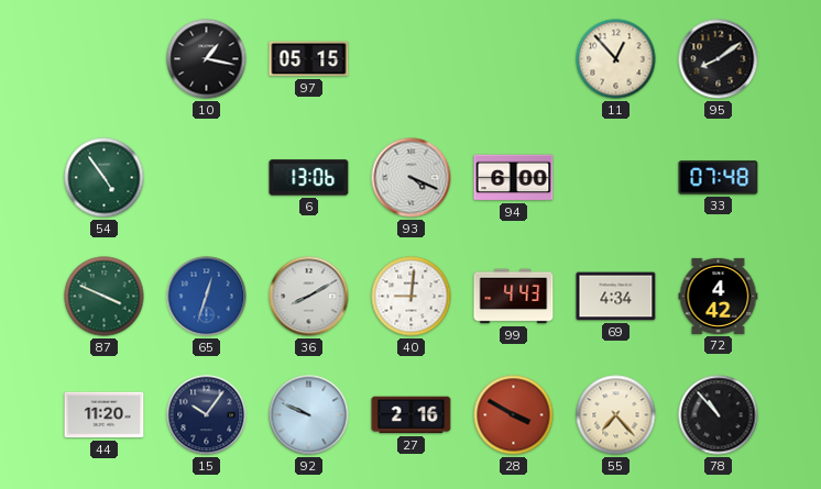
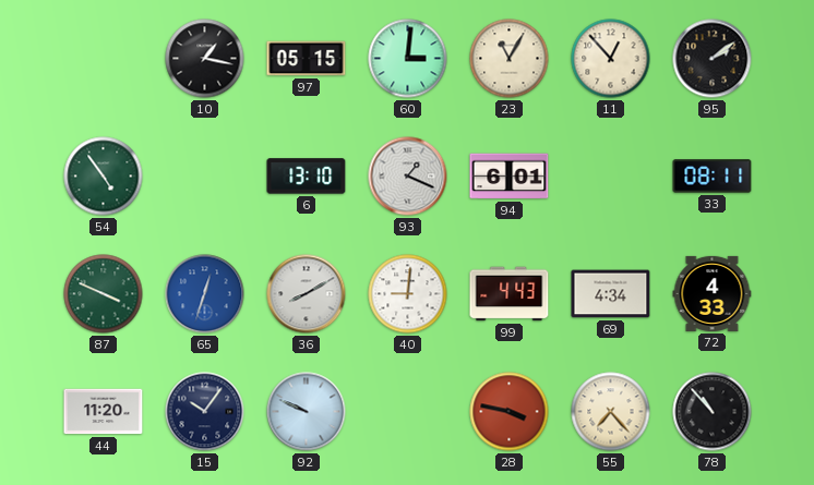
60: none -> 3:01
23: none -> 11:05
95: 8:09 -> 2:09
6: 13:06 -> 13:10
93: 4:19 -> 1:19
94: 6:00 -> 6:01
33: 07:48 -> 08:11
72: 4:42 -> 4:33
27: 2:16 -> none
28: 3:50 -> 3:47
